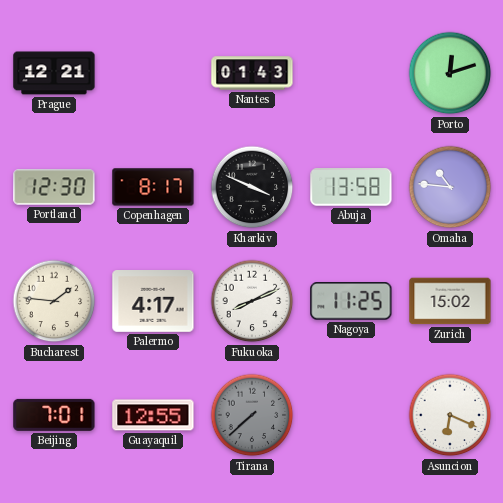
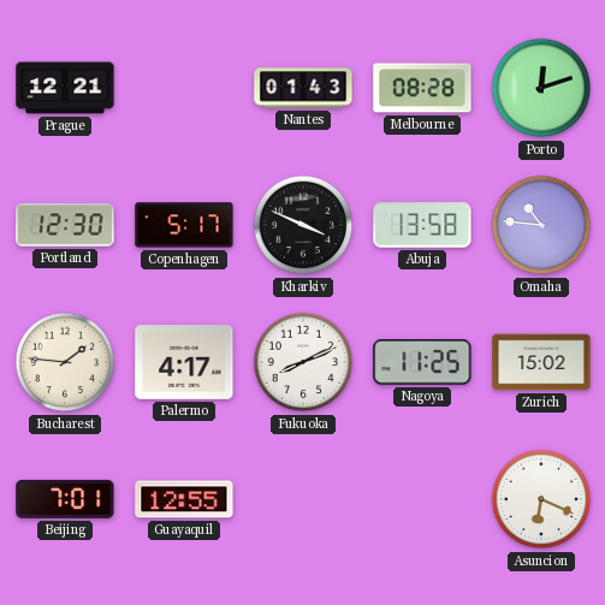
Melbourne: none -> 08:28
Copenhagen: 8:17 -> 5:17
Tirana: 7:38 -> none
